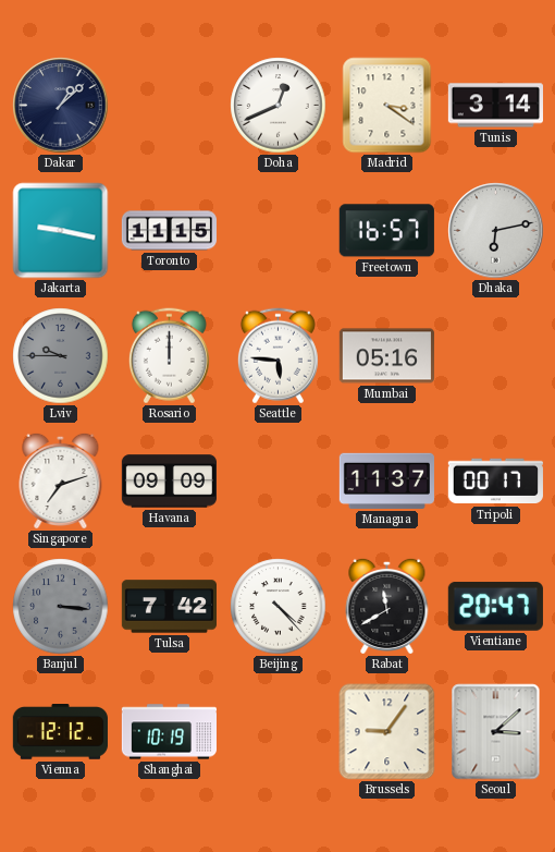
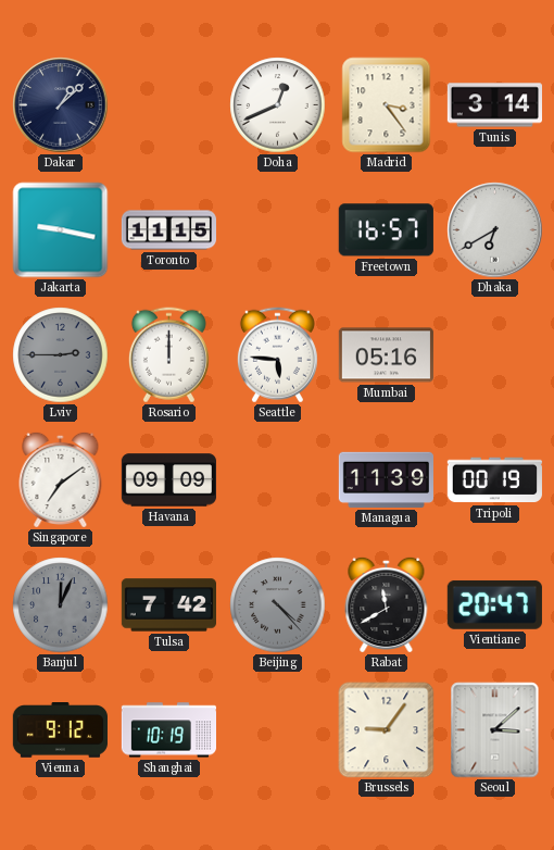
Madrid: 3:21 -> 3:24
Dhaka: 6:13 -> 6:40
Lviv: 9:45 -> 2:45
Singapore: 7:12 -> 7:09
Managua: 11:37 -> 11:39
Tripoli: 00:17 -> 00:19
Banjul: 3:16 -> 12:04
Beijing dial: white -> grey
Vienna: 12:12 -> 9:12
